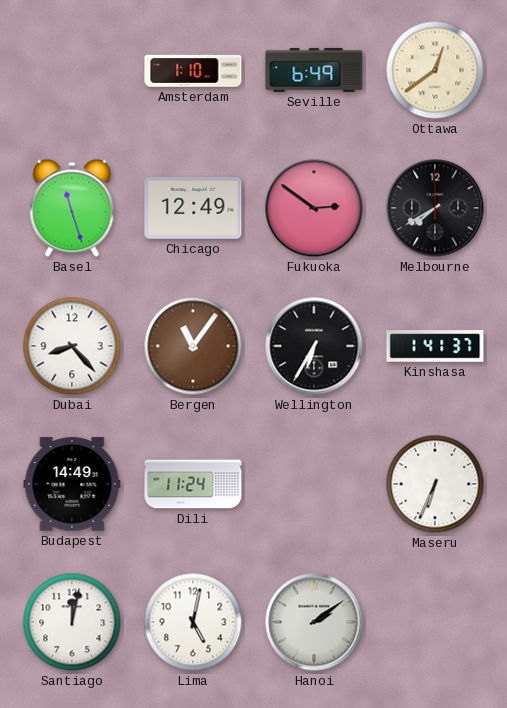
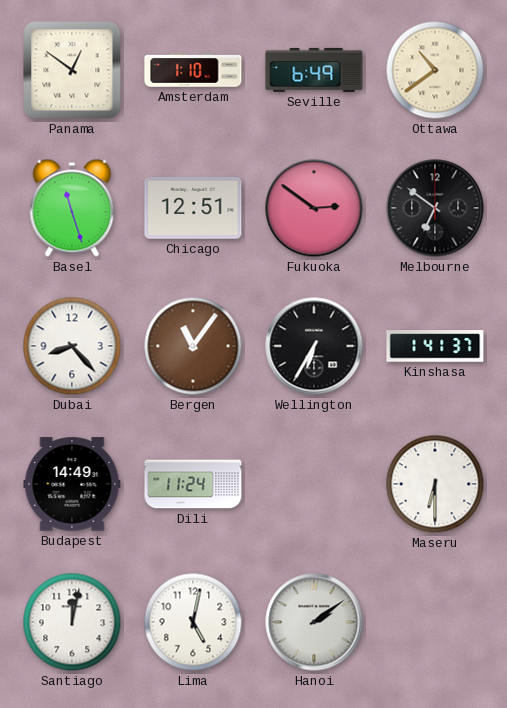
Panama: none -> 12:51
Ottawa: 12:39 -> 10:39
Chicago: 12:49 -> 12:51
Melbourne: 7:40 -> 6:51
Maseru: 6:34 -> 6:30
